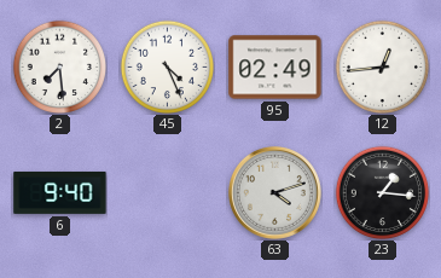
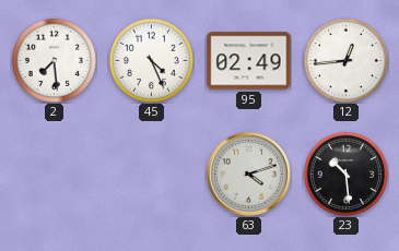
6: 9:40 -> none
23: 1:16 -> 10:29
